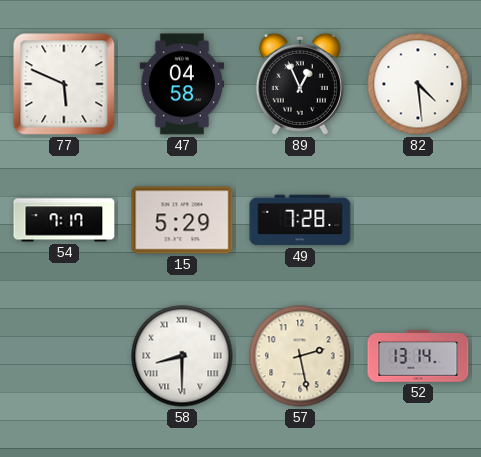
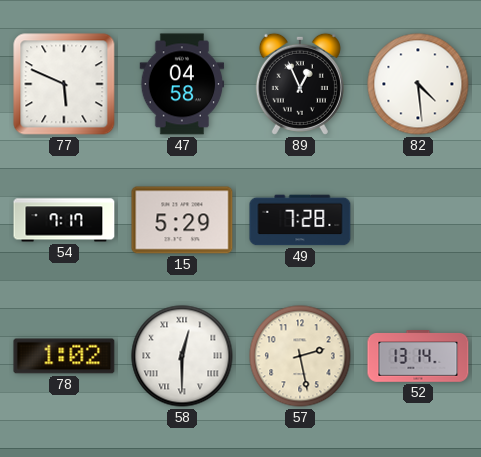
78: none -> 1:02
58: 8:30 -> 12:30
